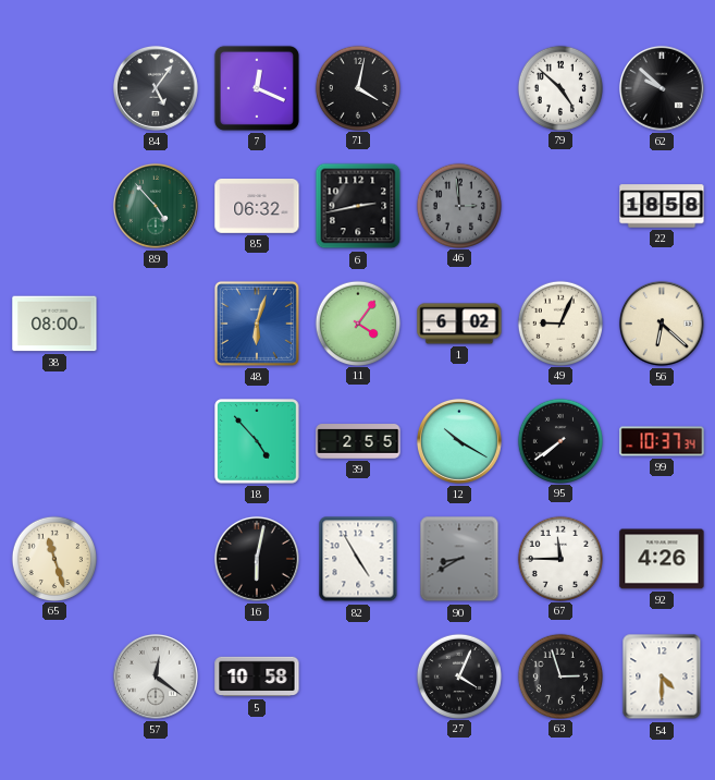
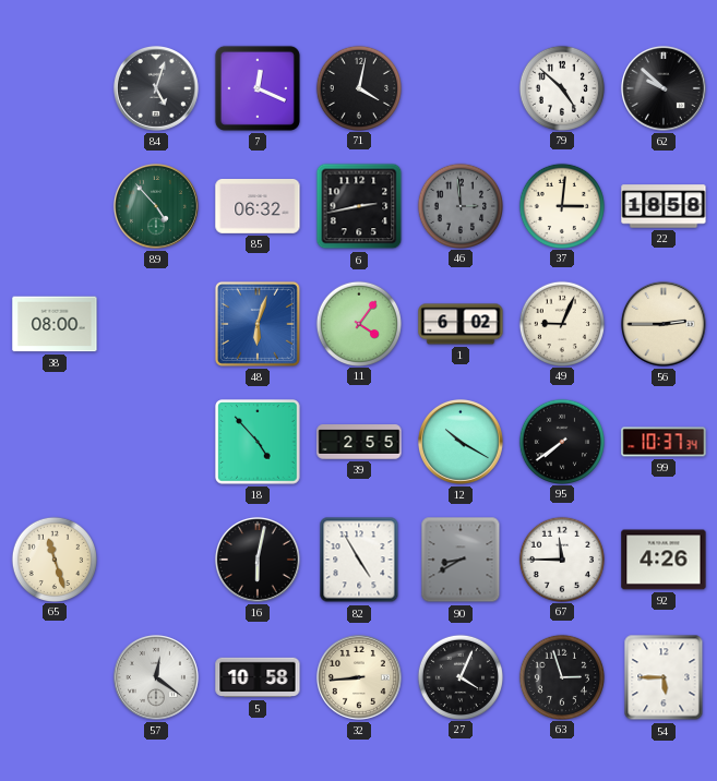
84: 5:06 -> 5:03
37: none -> 3:01
56: 6:22 -> 2:45
32: none -> 8:44
54: 4:30 -> 5:45
